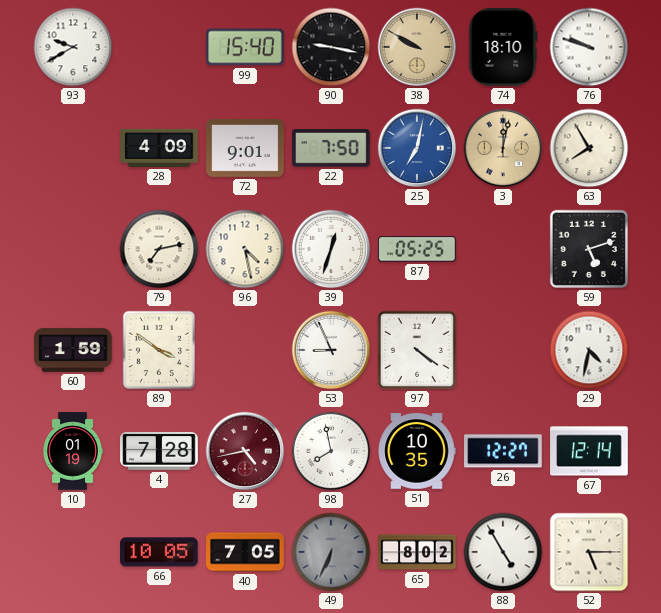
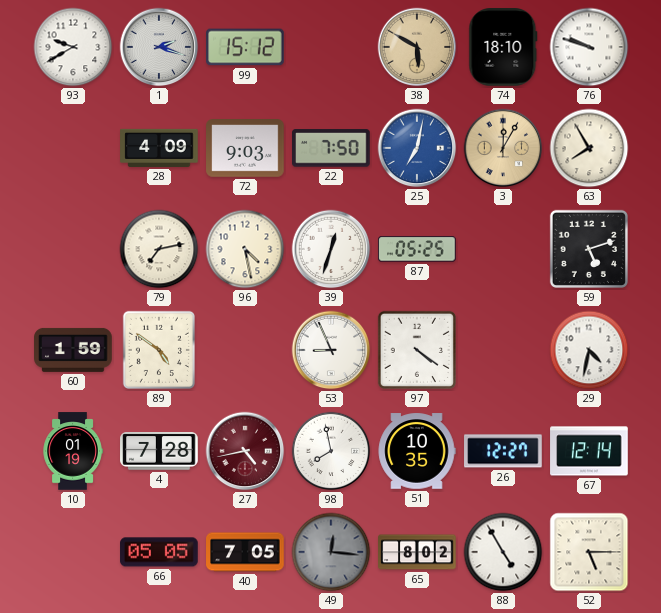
1: none -> 2:18
99: 15:40 -> 15:12
90: 9:17 -> none
38: 9:50 -> 5:50
72: 9:01 -> 9:03
3: 12:02 -> 12:05
89: 3:51 -> 4:51
66: 10:05 -> 05:05
49: 6:34 -> 12:16
